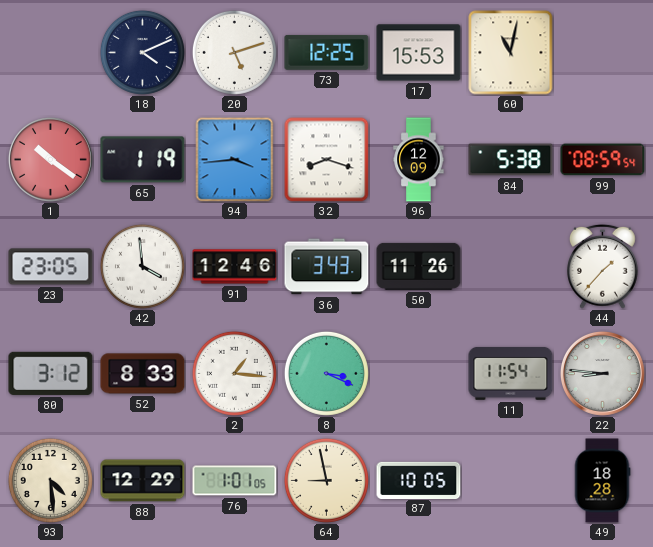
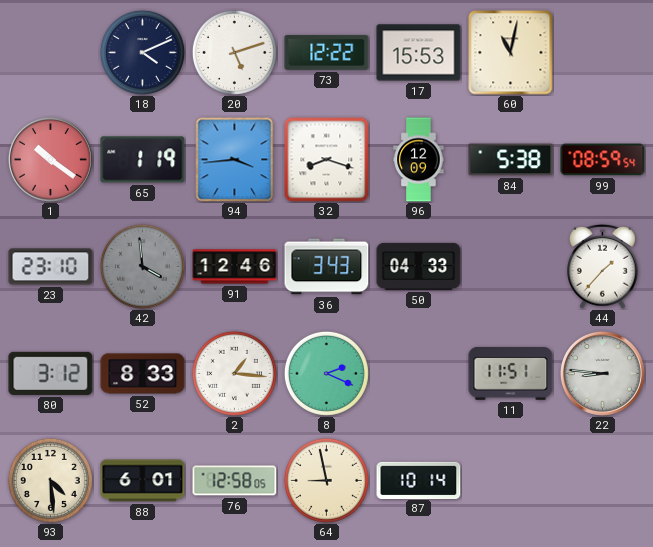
73: 12:25 -> 12:22
23: 23:05 -> 23:10
42 dial: white -> grey
50: 11:26 -> 04:33
8: 3:19 -> 2:19
11: 11:54 -> 11:51
88: 12:29 -> 6:01
76: 1:01 -> 12:58
87: 10:05 -> 10:14
49: 18:28 -> none
